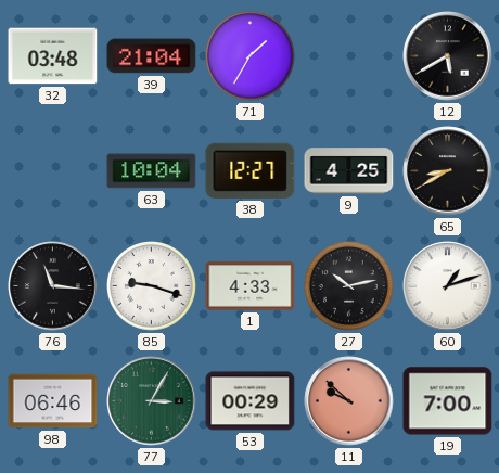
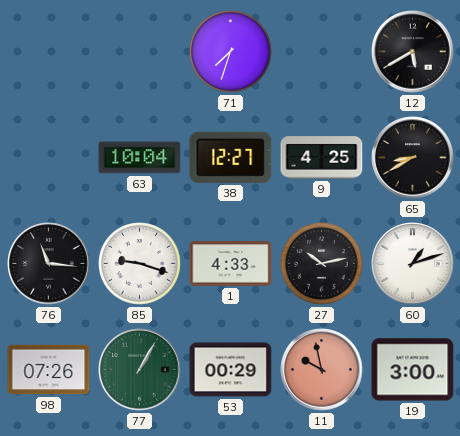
32: 03:48 -> none
39: 21:04 -> none
71: 1:35 -> 7:33
98: 06:46 -> 07:26
77: 3:05 -> 1:05
11: 9:52 -> 9:58
19: 7:00 -> 3:00
